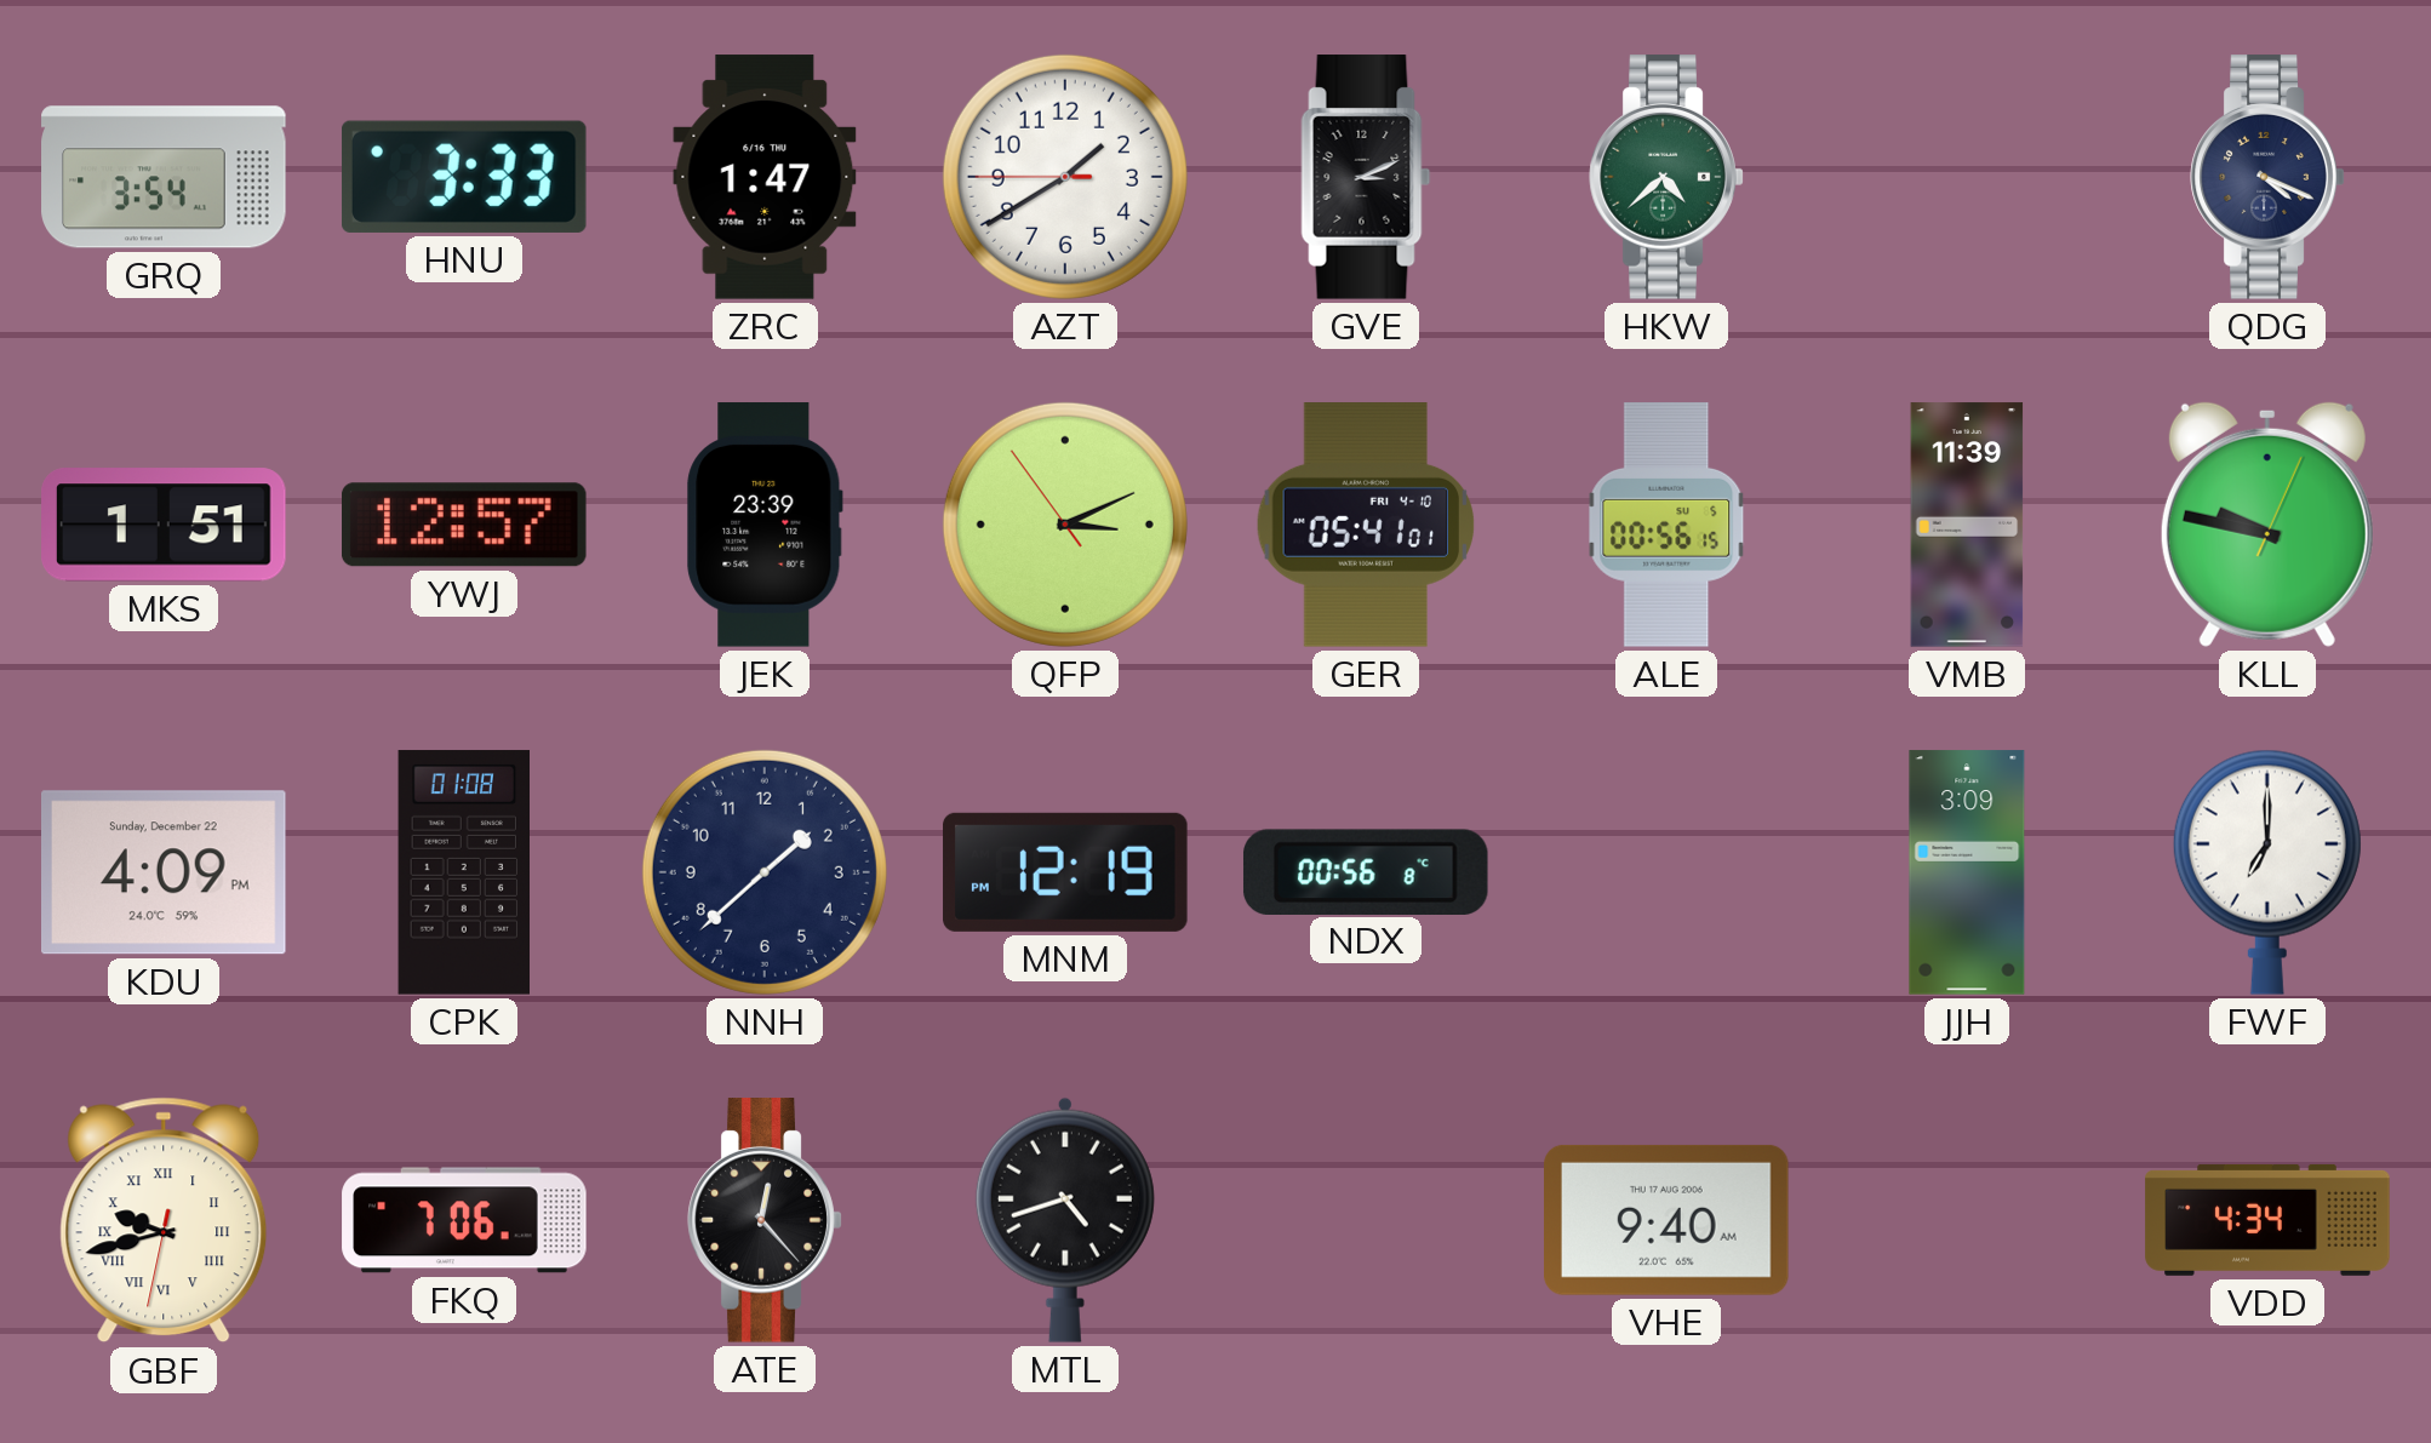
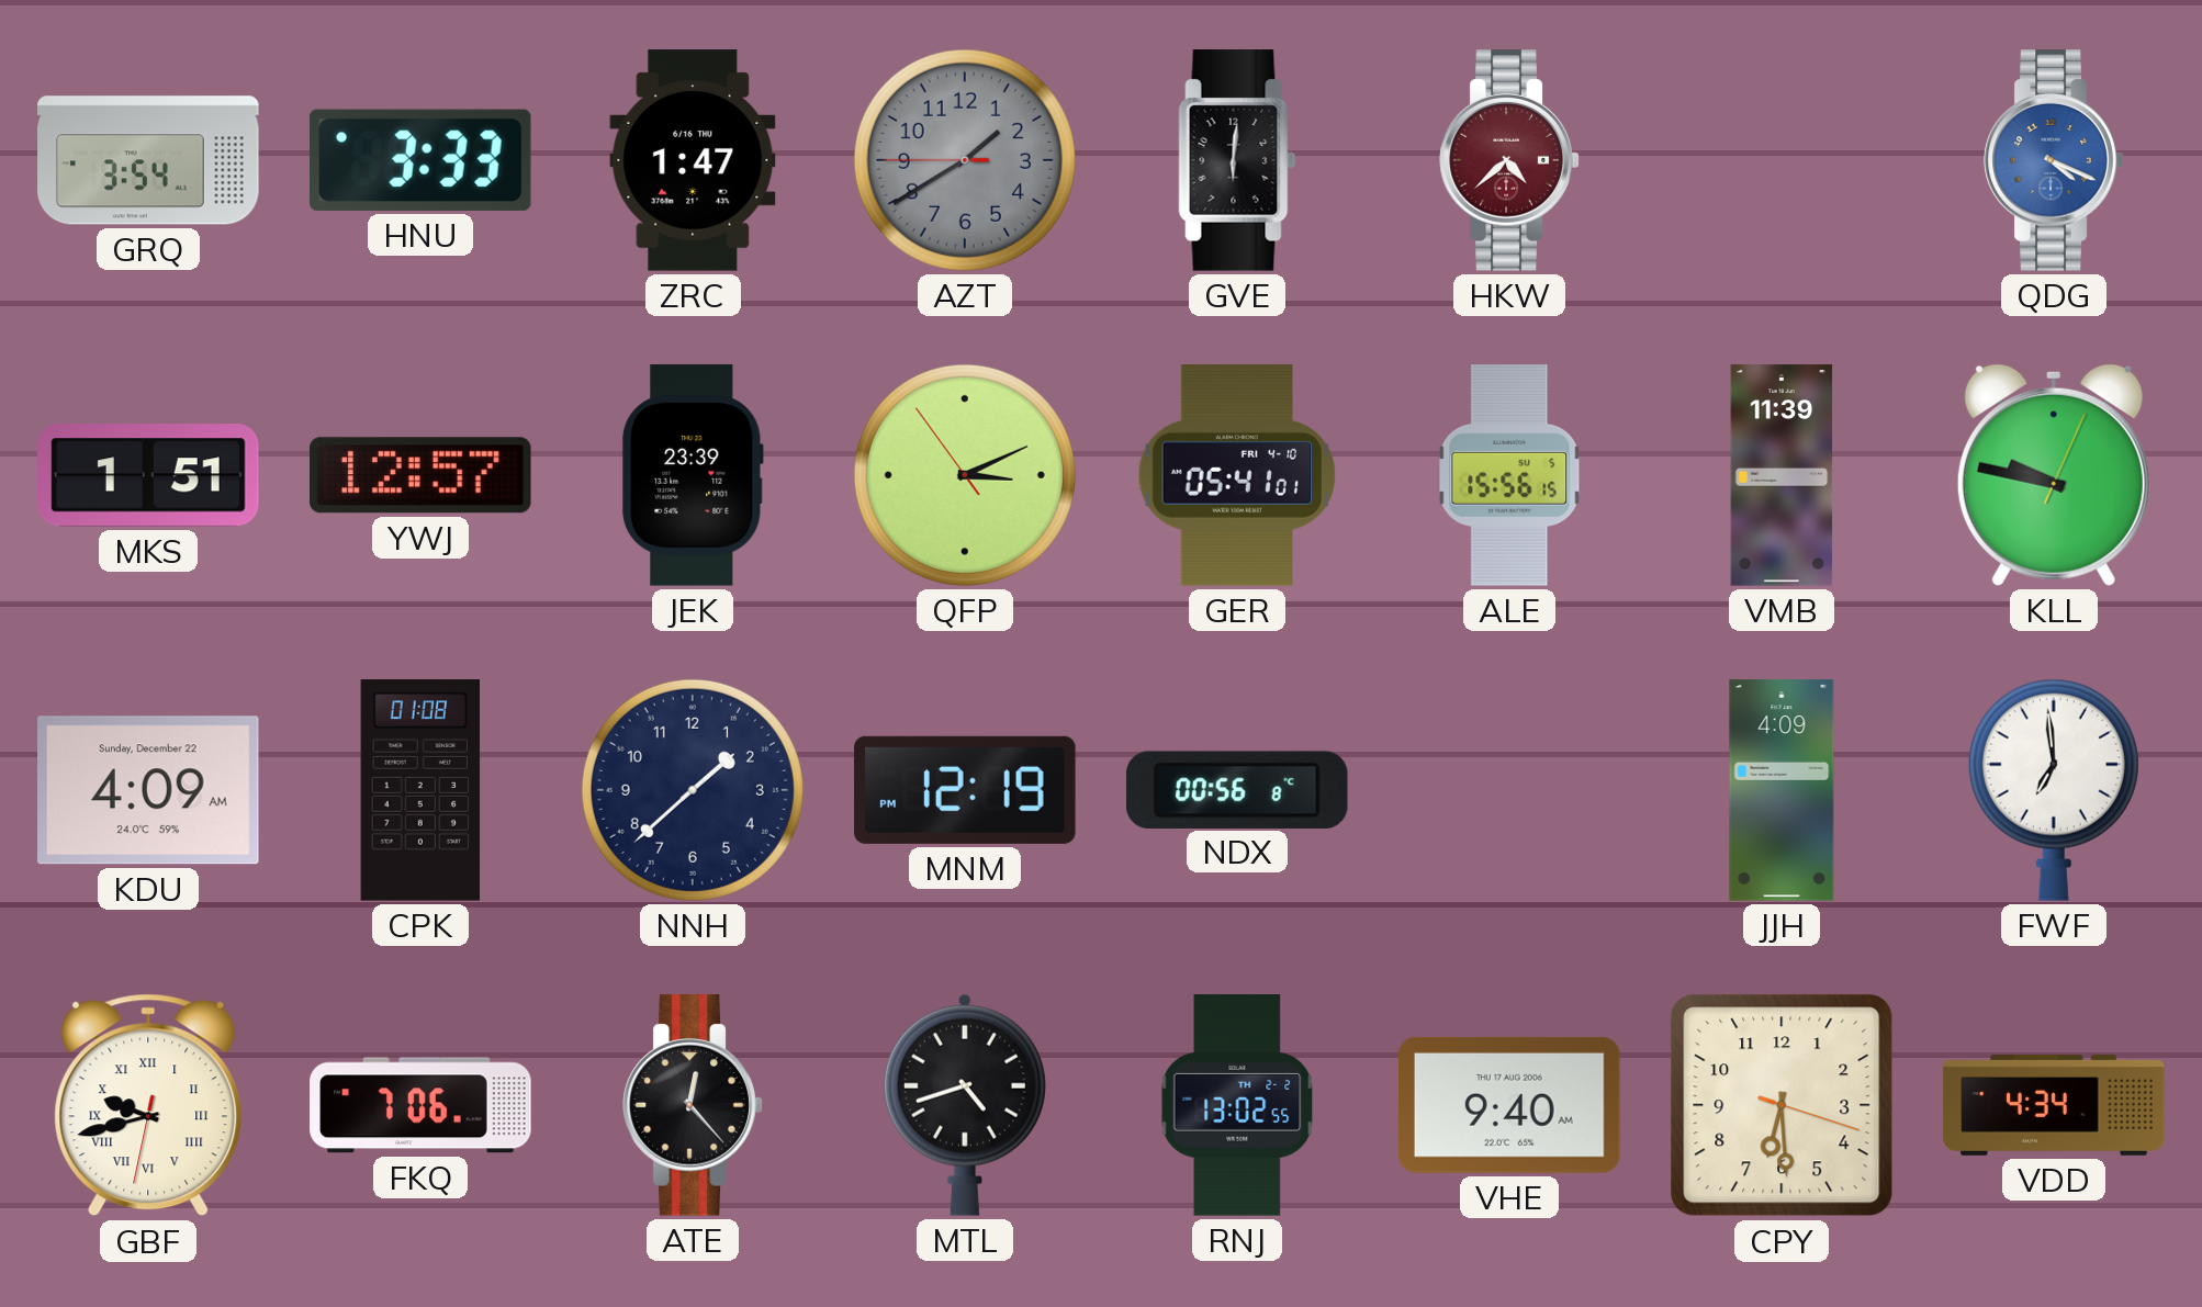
AZT dial: white -> grey
GVE: 3:11 -> 6:01
HKW dial: green -> burgundy
QDG dial: navy -> blue
ALE: 00:56 -> 15:56
KDU: 4:09 PM -> 4:09 AM
JJH: 3:09 -> 4:09
FWF: 7:00 -> 6:59
RNJ: none -> 13:02
CPY: none -> 6:29
